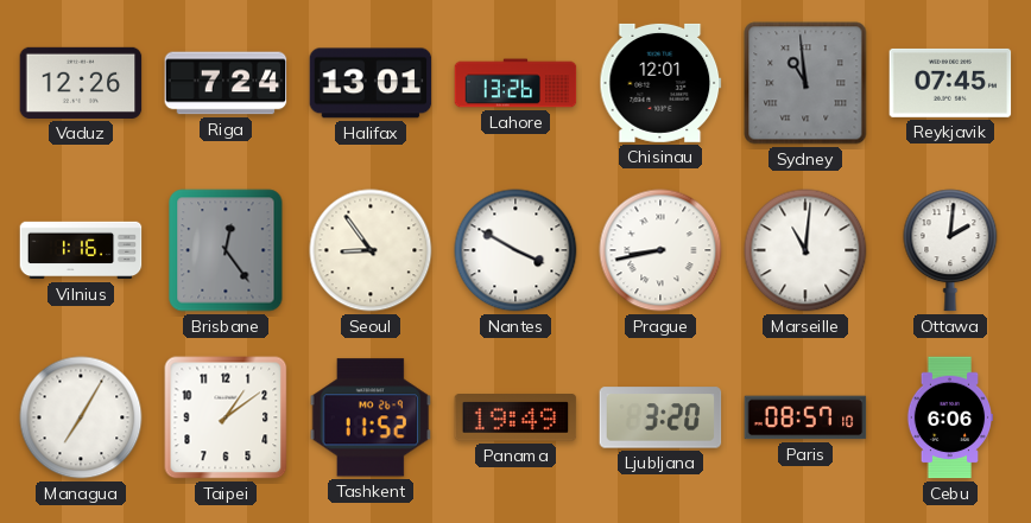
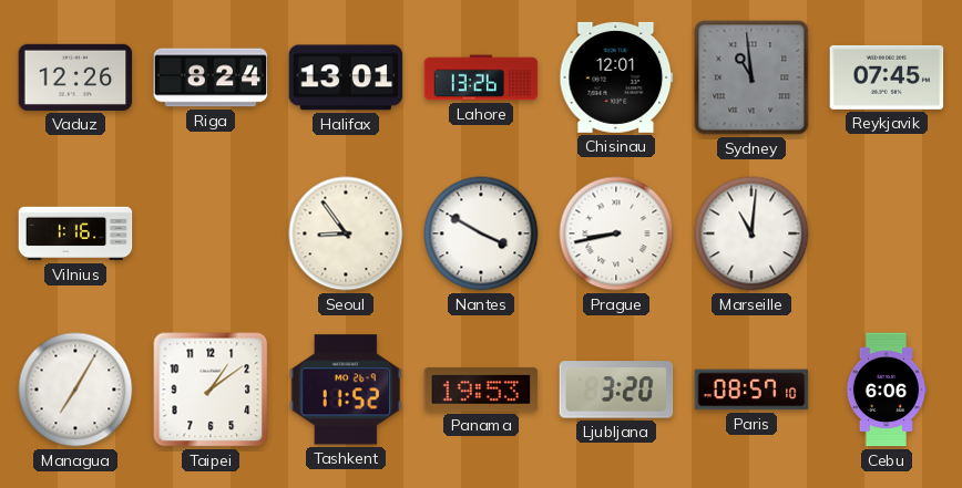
Riga: 7:24 -> 8:24
Brisbane: 12:24 -> none
Ottawa: 2:01 -> none
Panama: 19:49 -> 19:53
